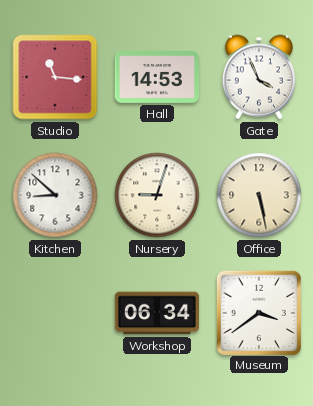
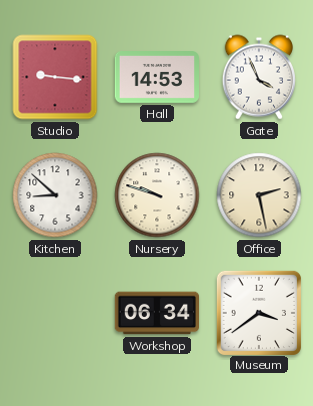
Studio: 11:16 -> 9:16
Nursery: 9:03 -> 9:48
Office: 5:28 -> 2:28
